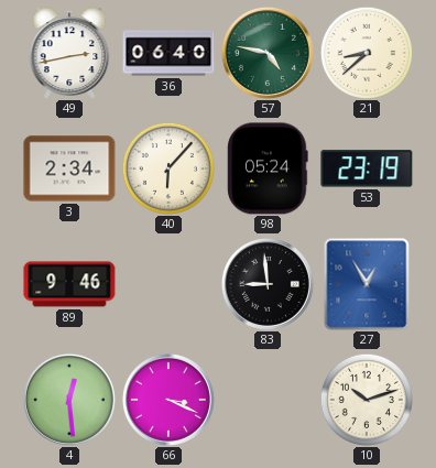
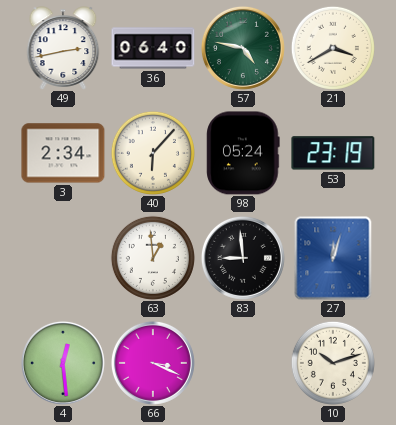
21: 8:38 -> 3:40
89: 9:46 -> none
63: none -> 12:59
27: 12:55 -> 12:03
